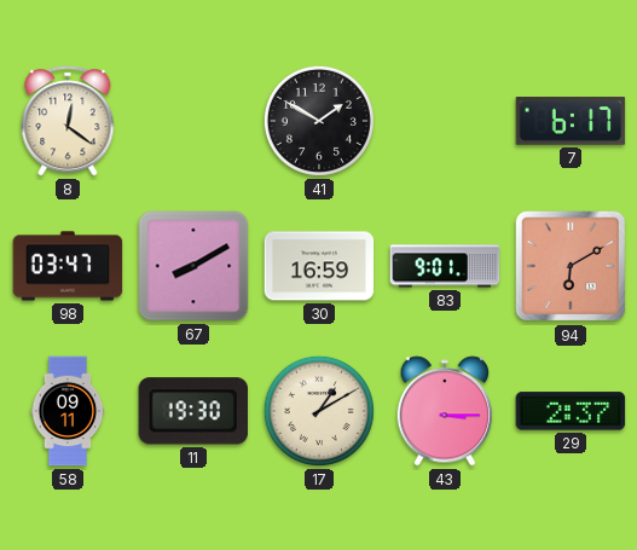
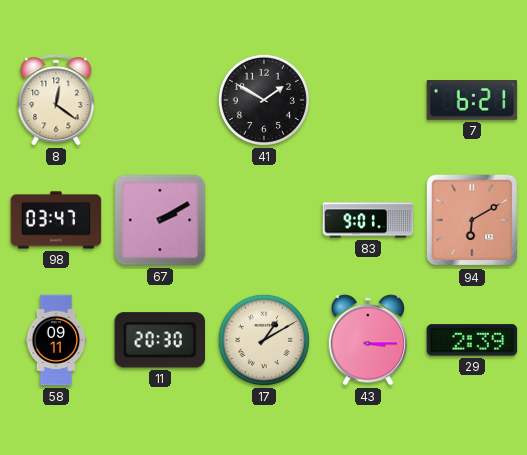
7: 6:17 -> 6:21
67: 8:10 -> 2:10
30: 16:59 -> none
11: 19:30 -> 20:30
29: 2:37 -> 2:39
